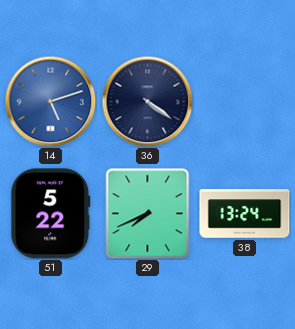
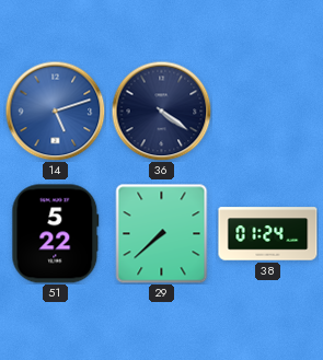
29: 7:41 -> 7:38
38: 13:24 -> 01:24
